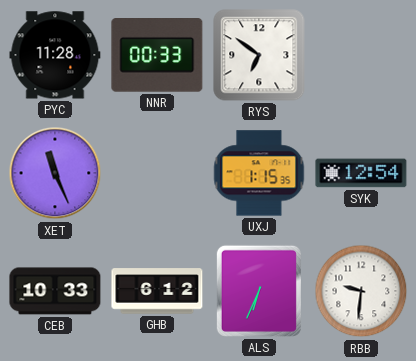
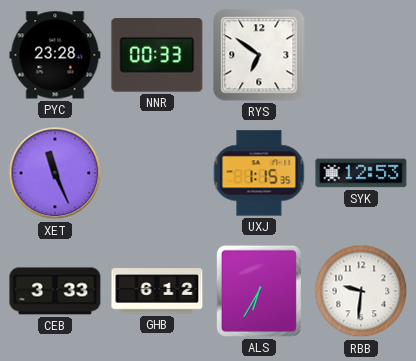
PYC: 11:28 -> 23:28
SYK: 12:54 -> 12:53
CEB: 10:33 -> 3:33
ALS: 6:34 -> 6:35
